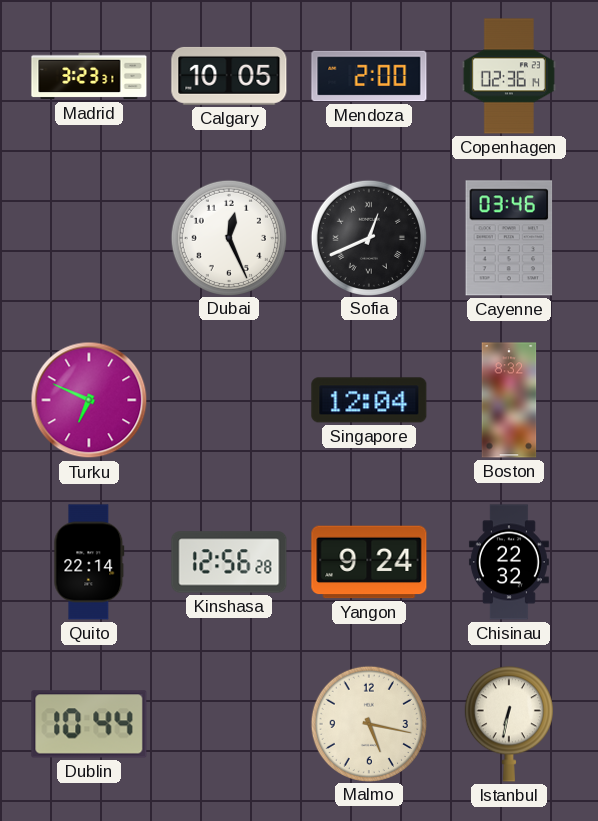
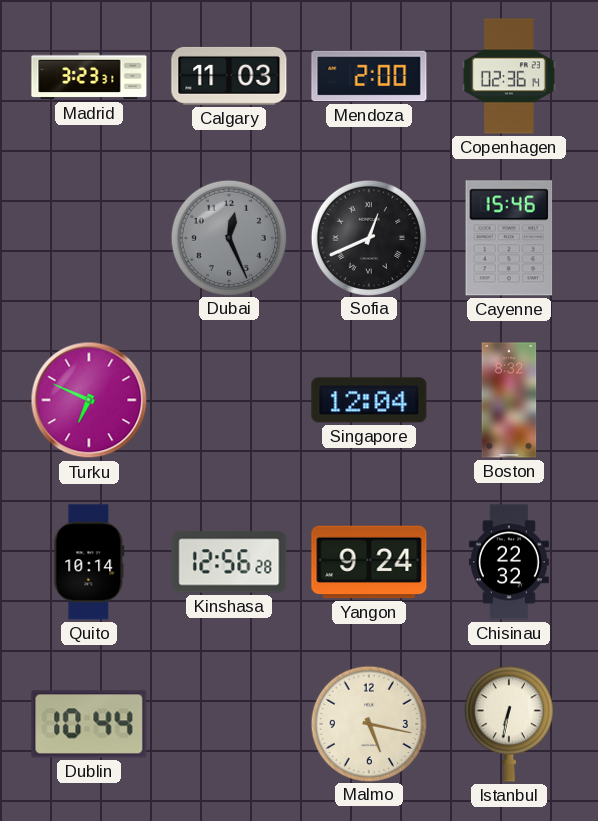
Calgary: 10:05 -> 11:03
Dubai dial: white -> grey
Cayenne: 03:46 -> 15:46
Quito: 22:14 -> 10:14
